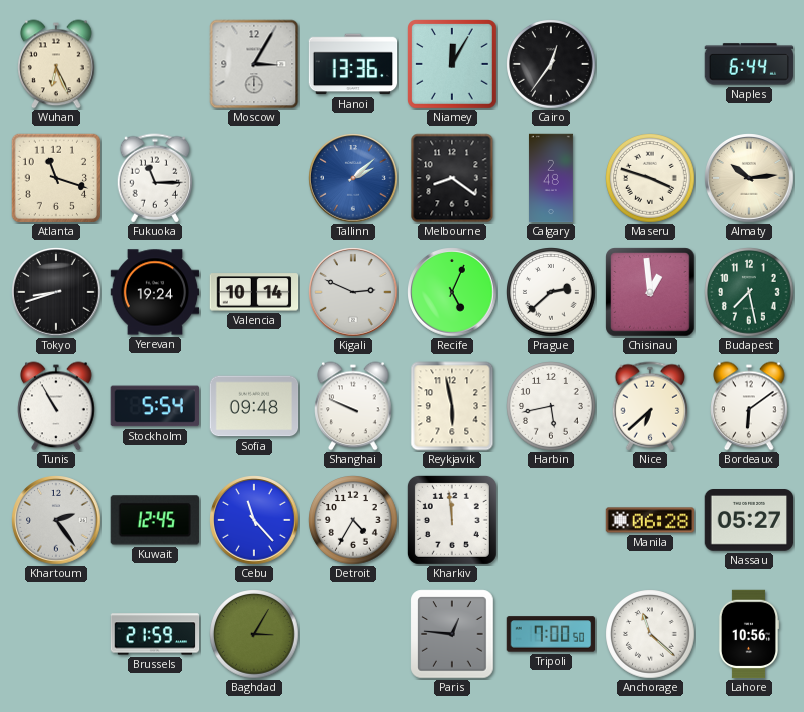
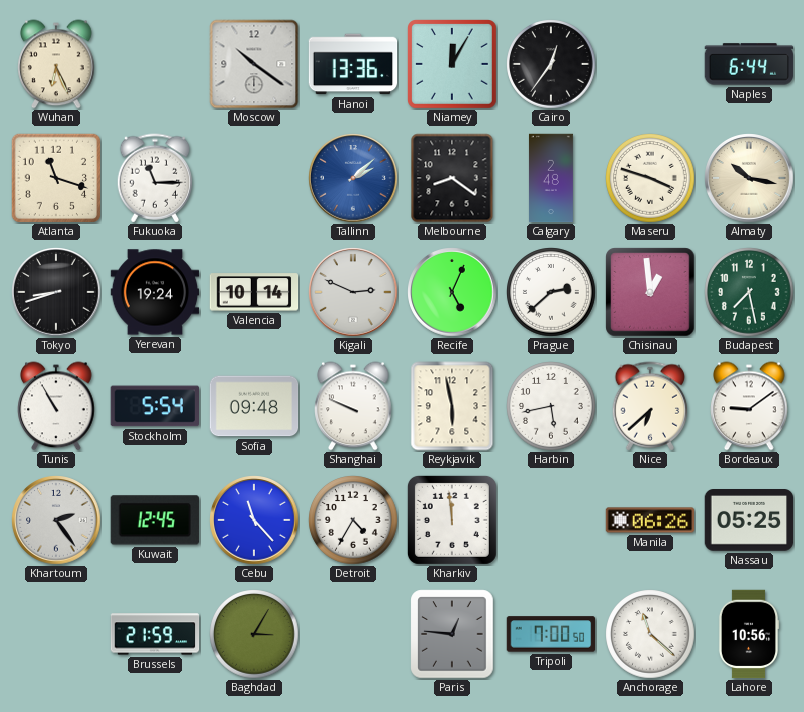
Moscow: 3:05 -> 10:21
Almaty: 10:14 -> 10:17
Bordeaux: 6:09 -> 9:09
Manila: 06:28 -> 06:26
Nassau: 05:27 -> 05:25
